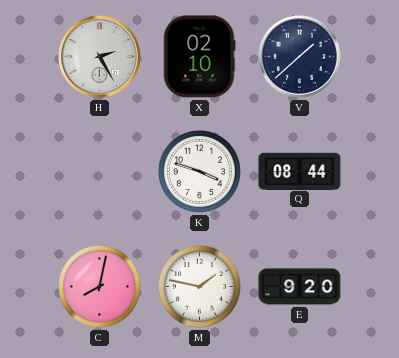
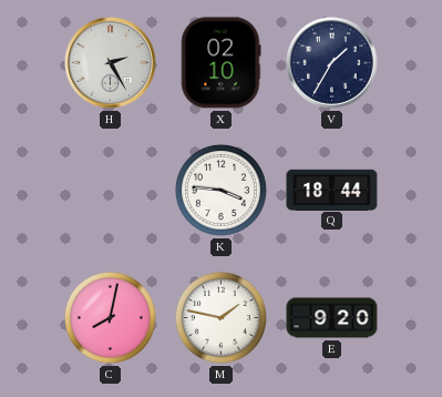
V: 1:38 -> 1:35
K: 3:48 -> 3:46
Q: 08:44 -> 18:44
